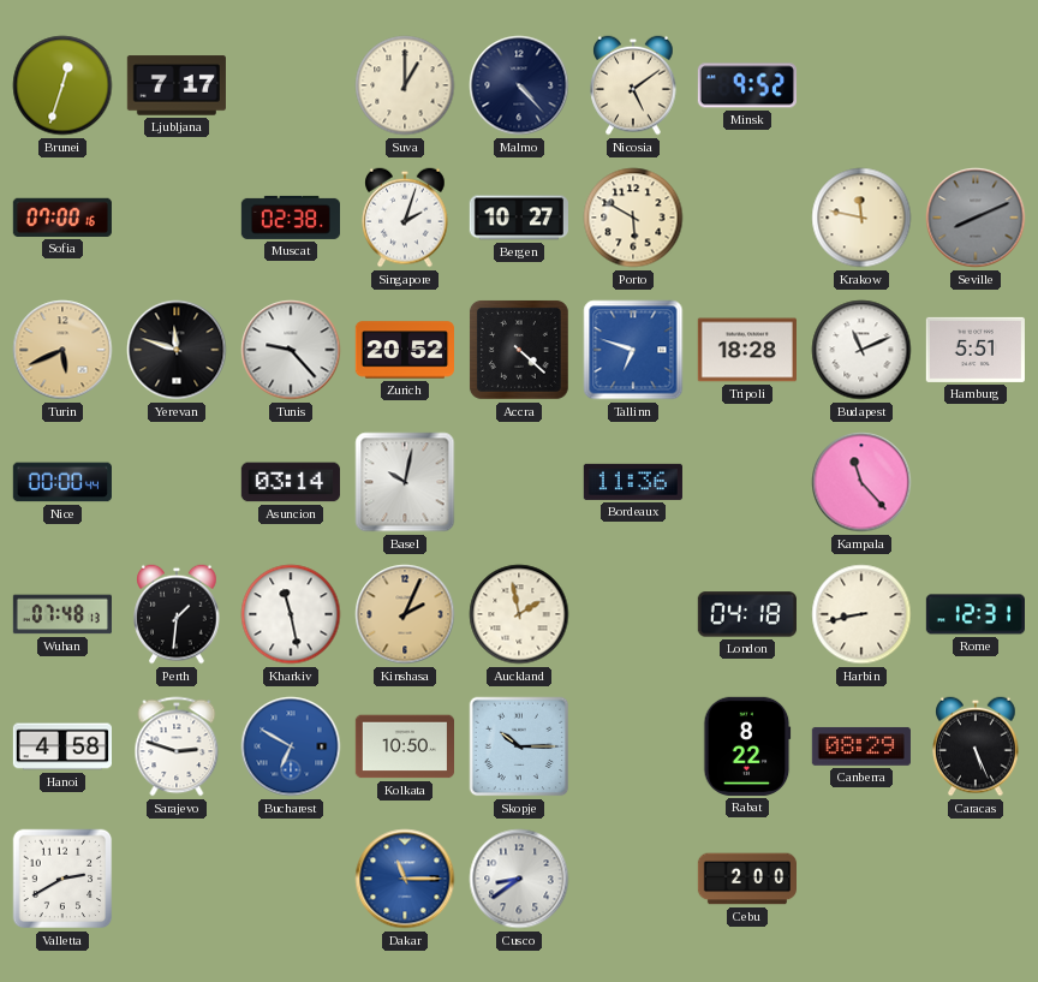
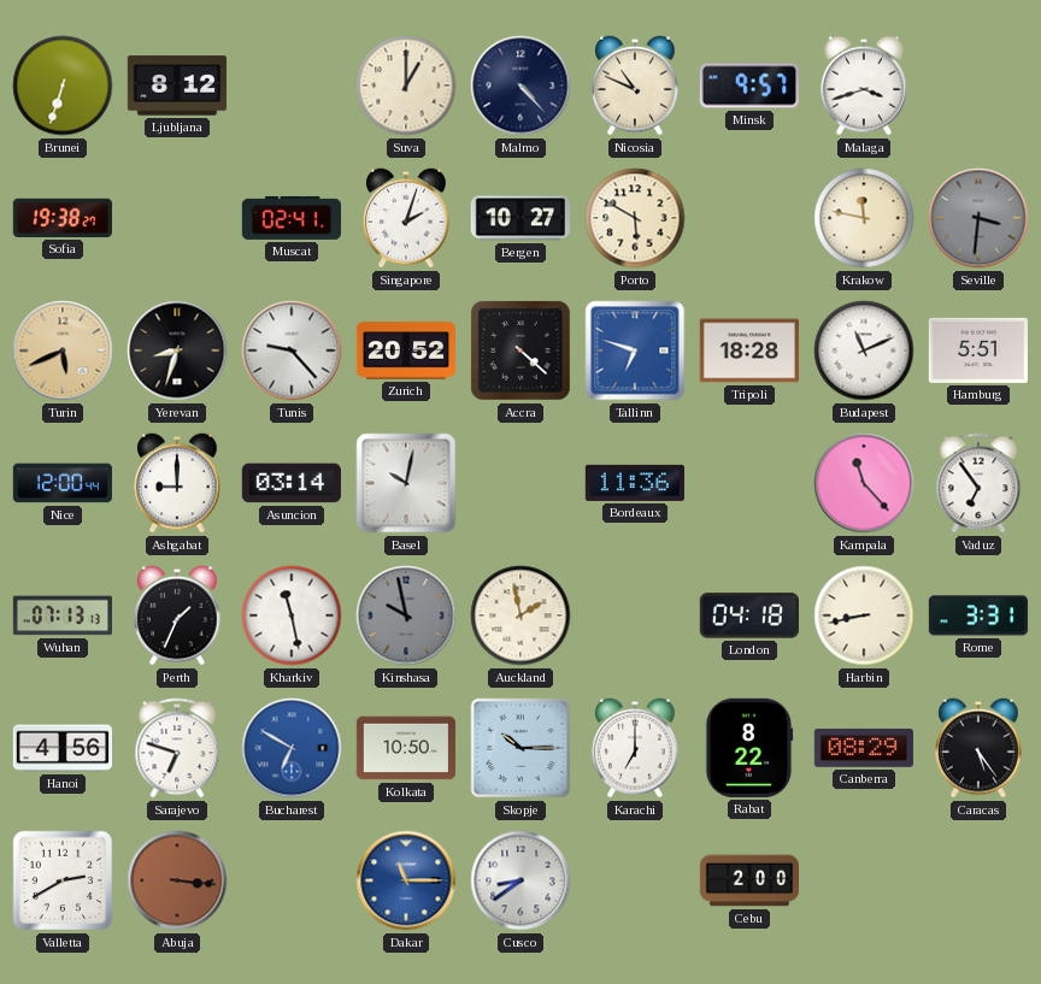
Brunei: 12:33 -> 6:33
Ljubljana: 7:17 -> 8:12
Nicosia: 5:09 -> 10:49
Minsk: 9:52 -> 9:57
Malaga: none -> 3:42
Sofia: 07:00 -> 19:38
Muscat: 02:38 -> 02:41
Seville: 8:11 -> 3:31
Yerevan: 11:48 -> 8:33
Nice: 00:00 -> 12:00
Ashgabat: none -> 9:00
Vaduz: none -> 6:54
Wuhan: 07:48 -> 07:13
Perth: 1:31 -> 1:34
Kinshasa: 2:04 -> 9:58
Kinshasa dial: champagne -> grey
Rome: 12:31 -> 3:31
Hanoi: 4:58 -> 4:56
Sarajevo: 2:48 -> 6:48
Karachi: none -> 7:00
Caracas: 5:26 -> 5:24
Abuja: none -> 3:16
